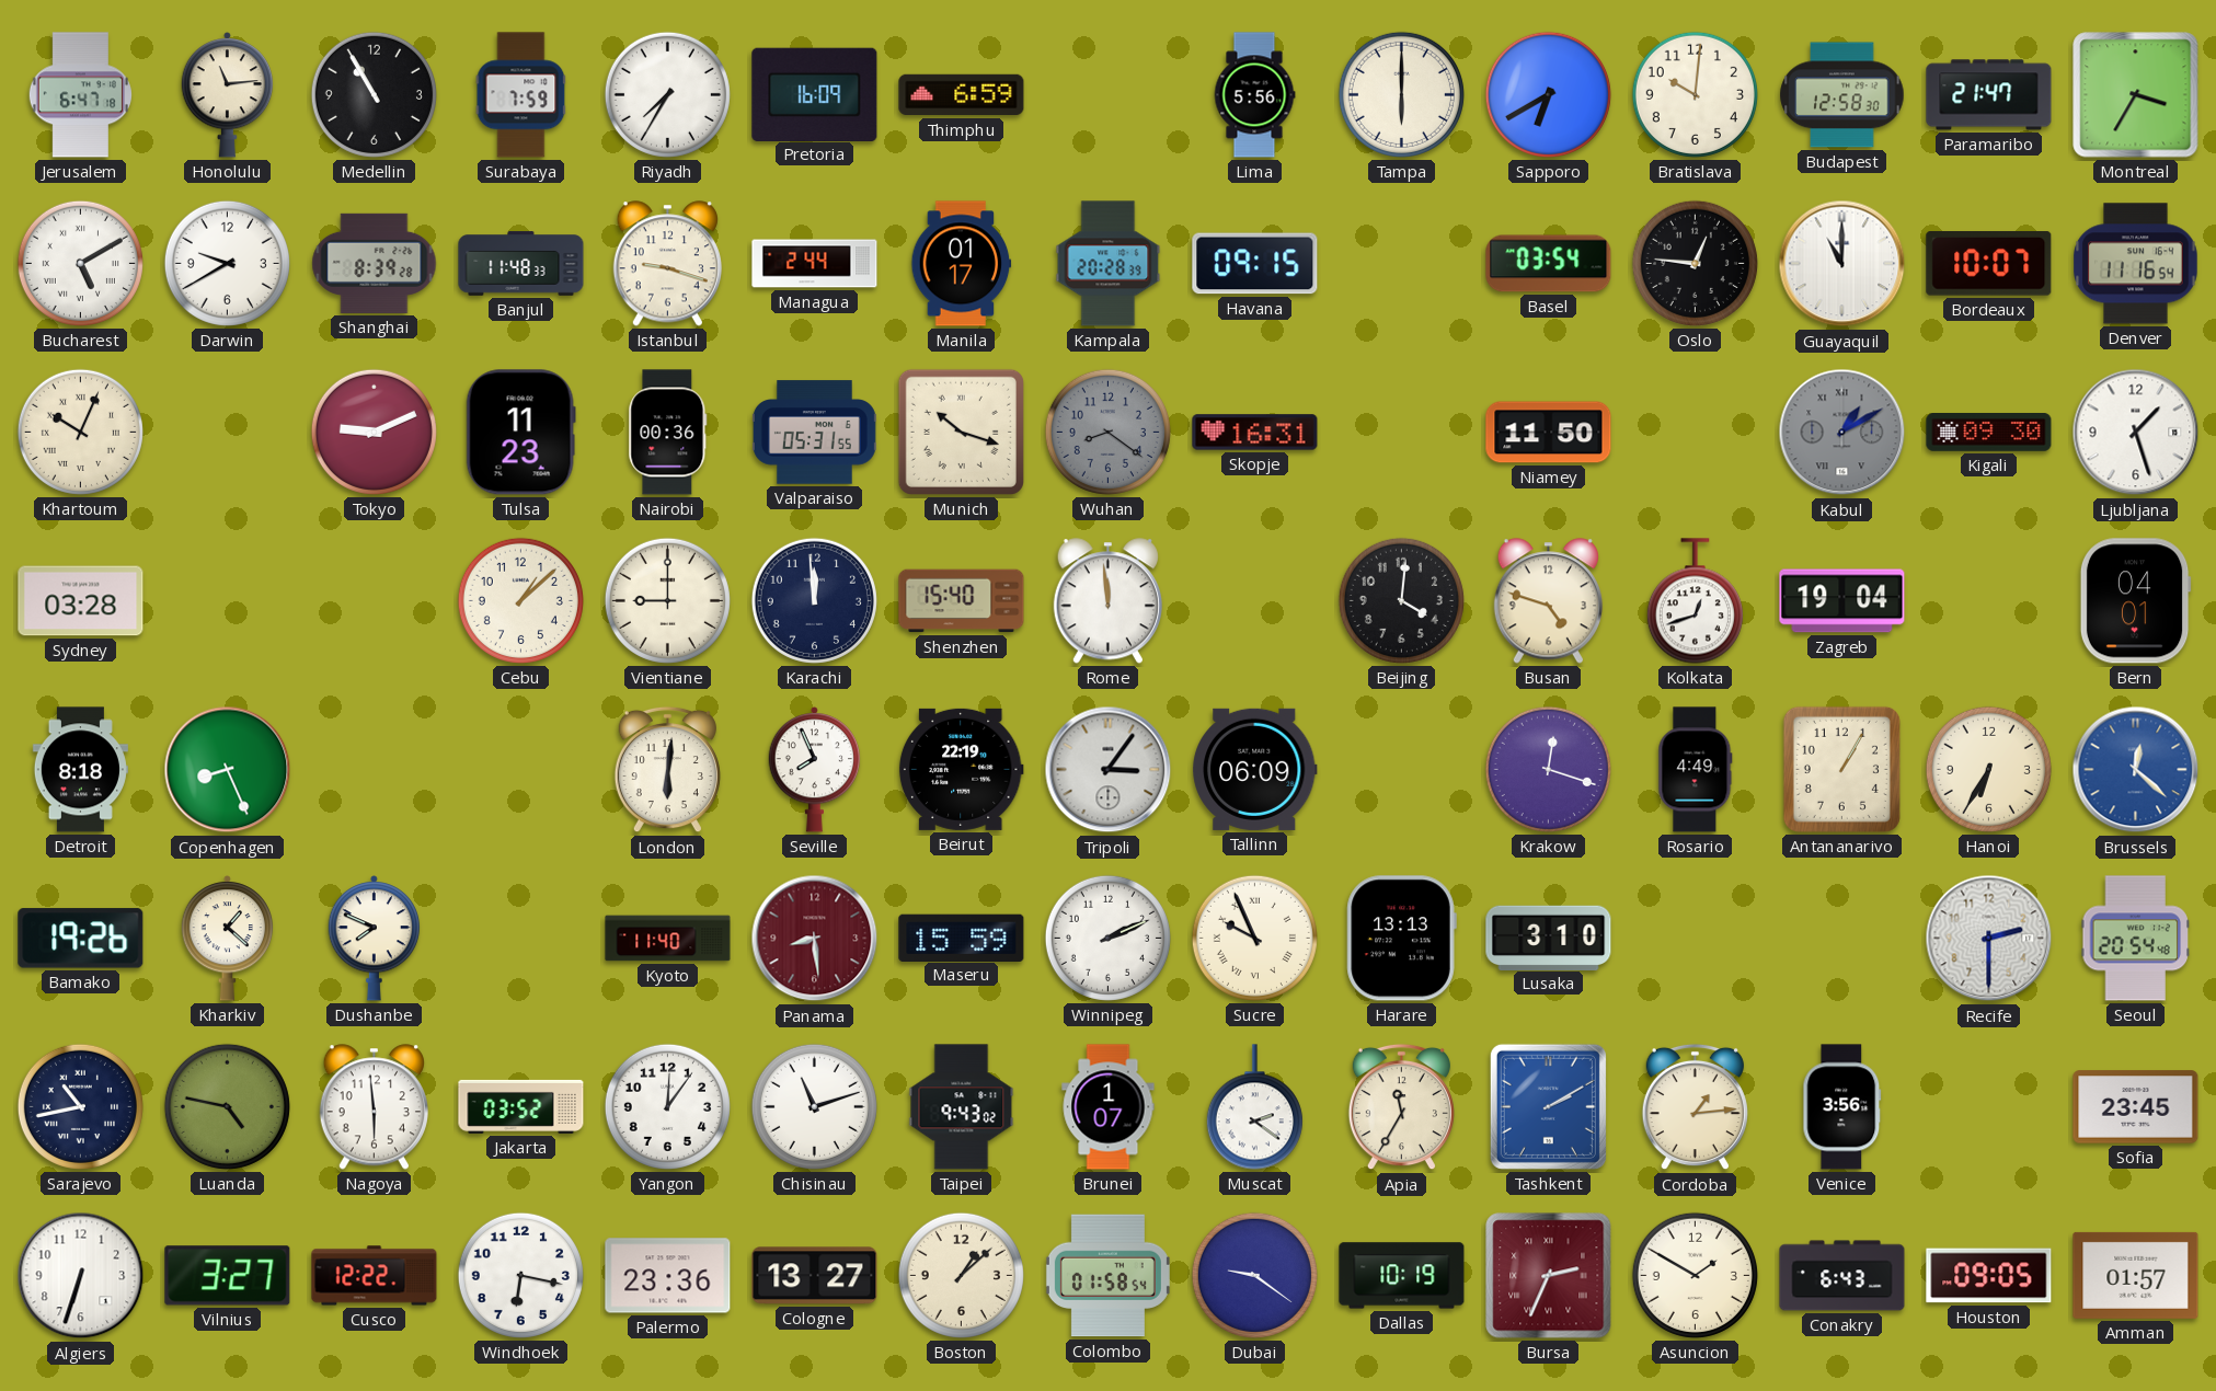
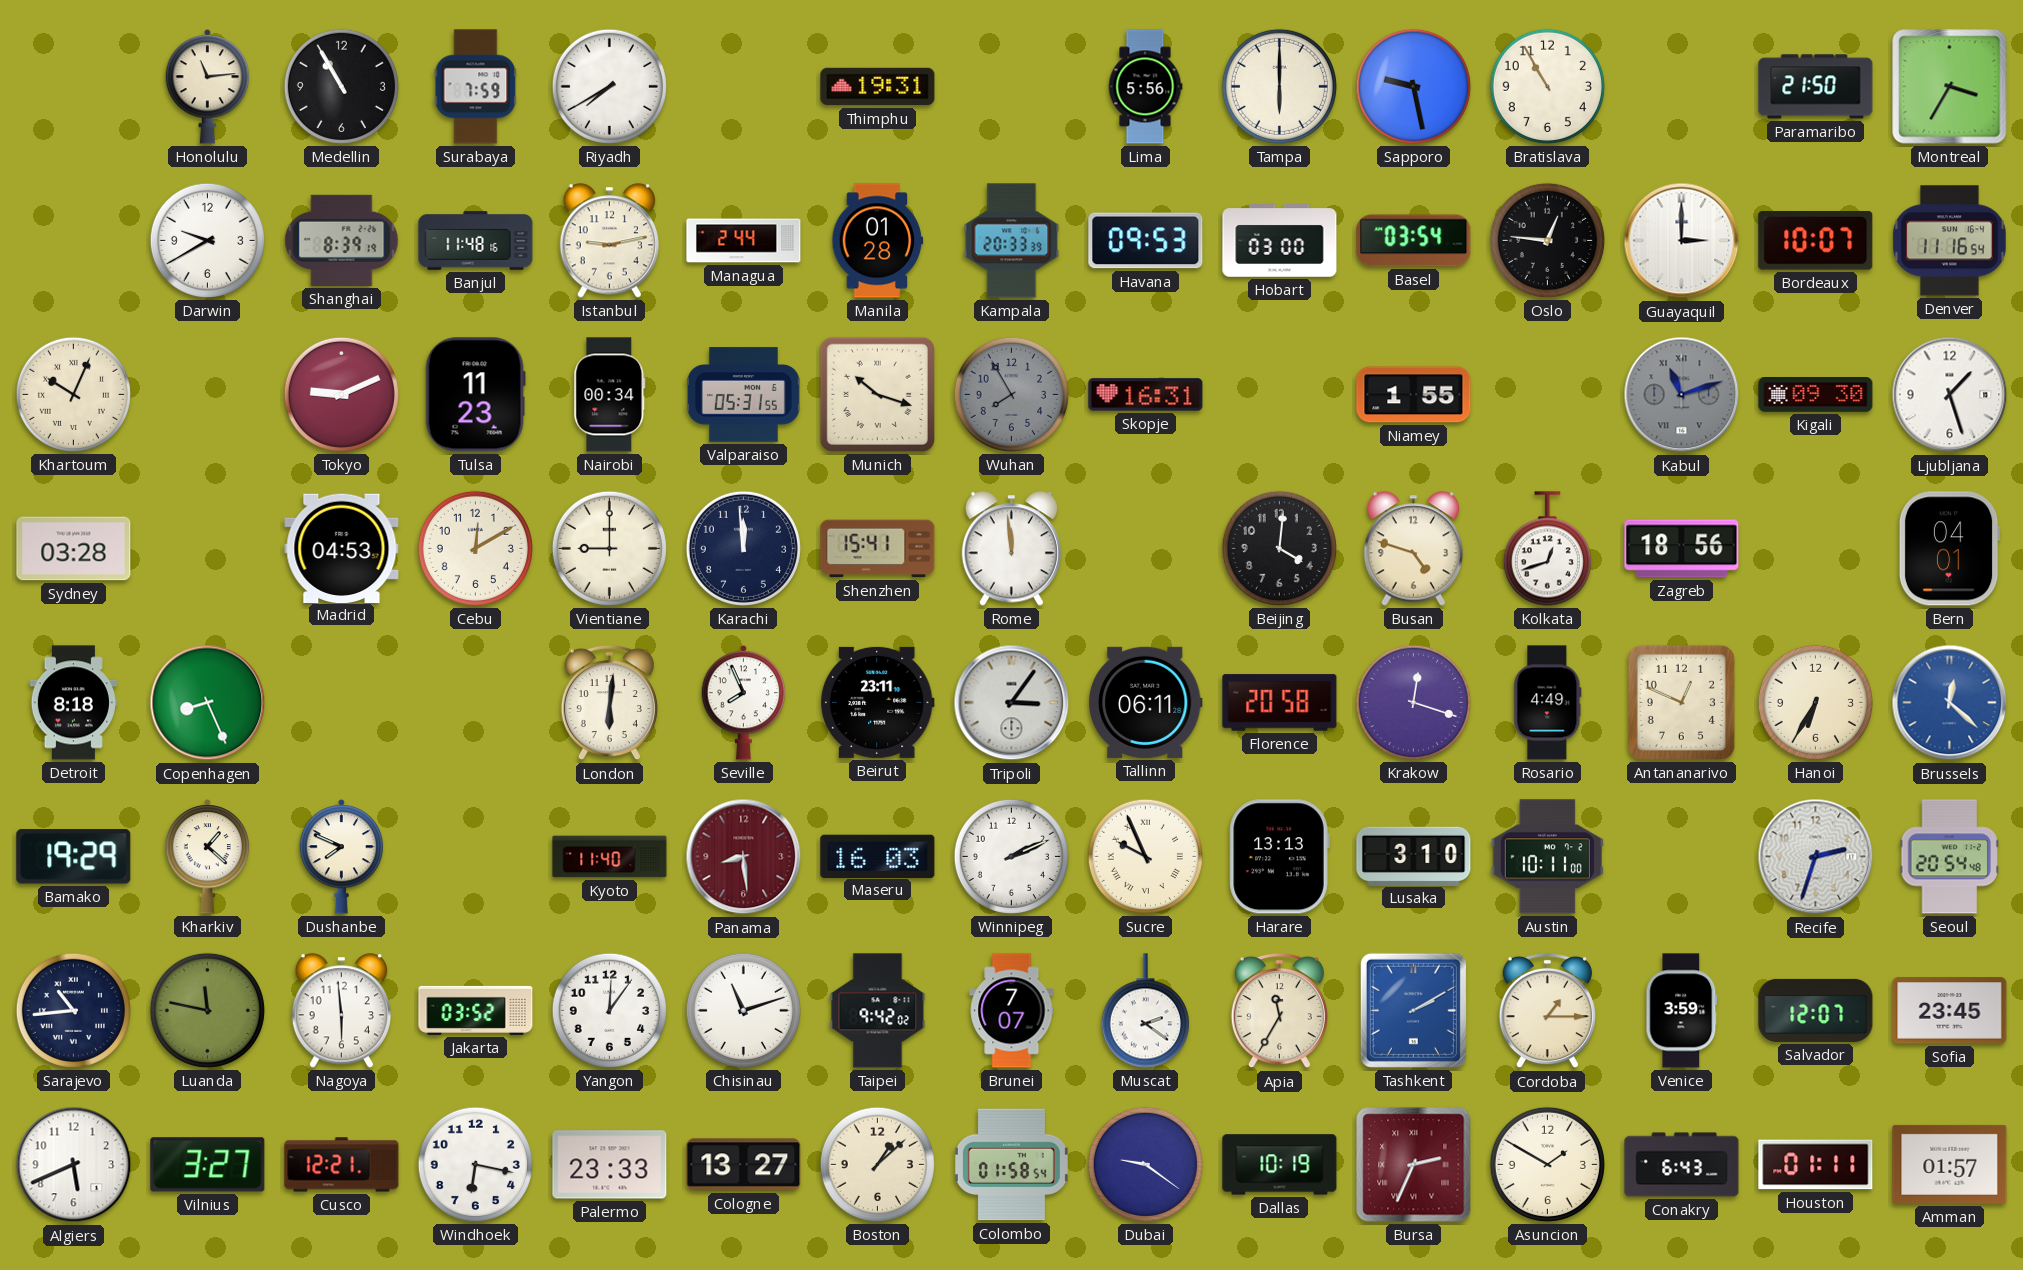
Jerusalem: 6:47 -> none
Riyadh: 7:35 -> 7:40
Pretoria: 16:09 -> none
Thimphu: 6:59 -> 19:31
Sapporo: 6:40 -> 9:28
Bratislava: 10:01 -> 10:55
Budapest: 12:58 -> none
Paramaribo: 21:47 -> 21:50
Bucharest: 5:10 -> none
Shanghai: 8:39:28 -> 8:39:19
Banjul: 11:48:33 -> 11:48:16
Istanbul: 9:18 -> 9:13
Manila: 01:17 -> 01:28
Kampala: 20:28 -> 20:33
Havana: 09:15 -> 09:53
Hobart: none -> 03:00
Guayaquil: 11:00 -> 3:00
Nairobi: 00:36 -> 00:34
Wuhan: 8:21 -> 7:55
Niamey: 11:50 -> 1:55
Kabul: 1:10 -> 11:12
Madrid: none -> 04:53
Cebu: 1:08 -> 12:10
Shenzhen: 15:40 -> 15:41
Zagreb: 19:04 -> 18:56
Beirut: 22:19 -> 23:11
Tallinn: 06:09 -> 06:11
Florence: none -> 20:58
Antananarivo: 1:05 -> 12:49
Bamako: 19:26 -> 19:29
Maseru: 15:59 -> 16:03
Austin: none -> 10:11
Recife: 2:30 -> 2:33
Sarajevo: 10:43 -> 10:44
Luanda: 4:47 -> 11:47
Taipei: 9:43 -> 9:42
Brunei: 1:07 -> 7:07
Cordoba: 1:14 -> 1:15
Venice: 3:56 -> 3:59
Salvador: none -> 12:07
Algiers: 6:33 -> 5:41
Cusco: 12:22 -> 12:21
Palermo: 23:36 -> 23:33
Houston: 09:05 -> 01:11
